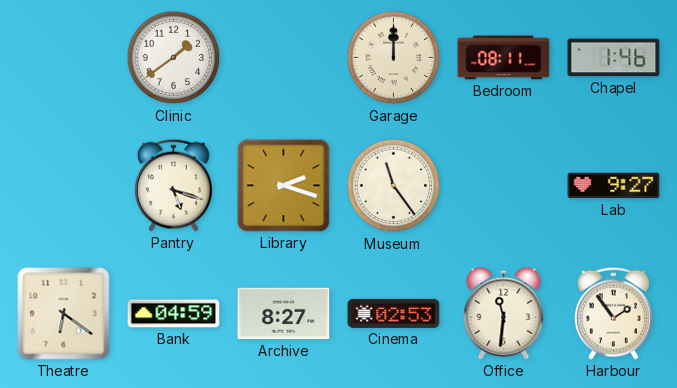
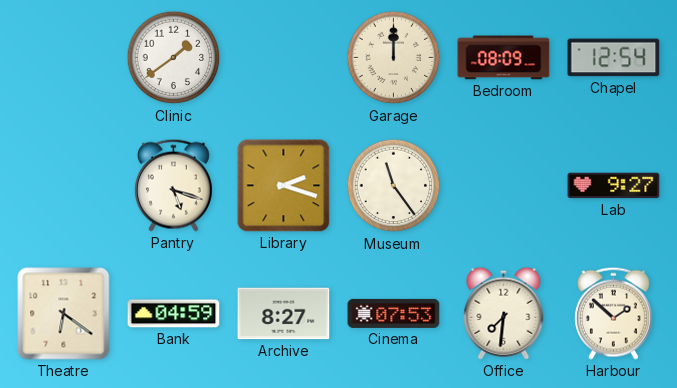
Bedroom: 08:11 -> 08:09
Chapel: 1:46 -> 12:54
Cinema: 02:53 -> 07:53
Office: 11:31 -> 7:31
Harbour: 1:54 -> 1:52
